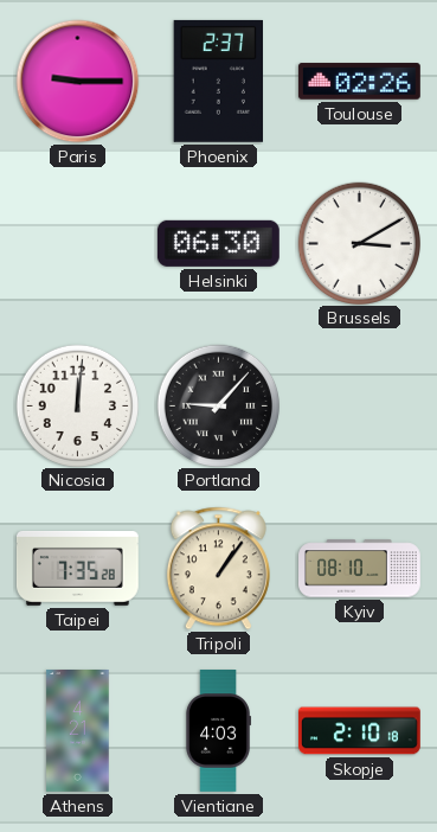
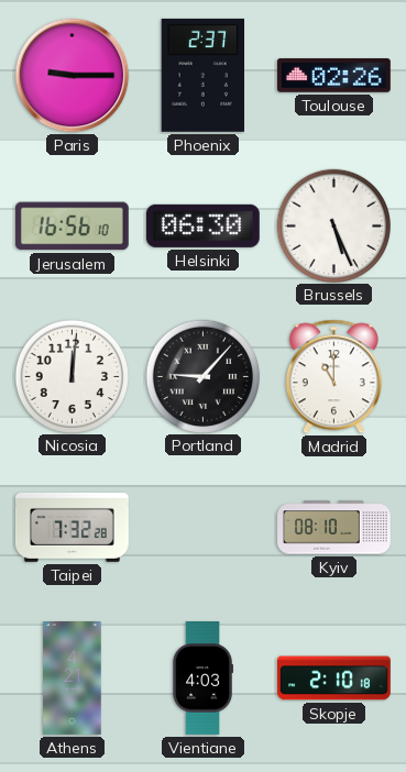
Jerusalem: none -> 16:56
Brussels: 3:10 -> 5:26
Madrid: none -> 11:00
Taipei: 7:35 -> 7:32
Tripoli: 1:06 -> none
